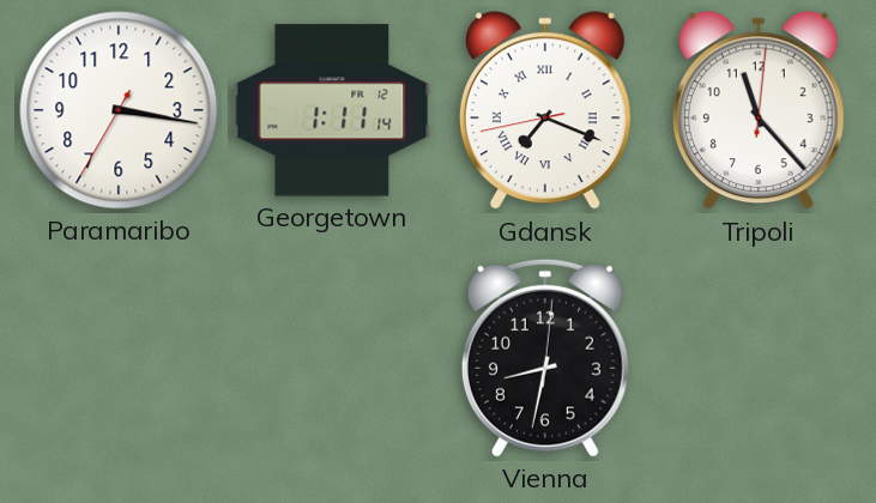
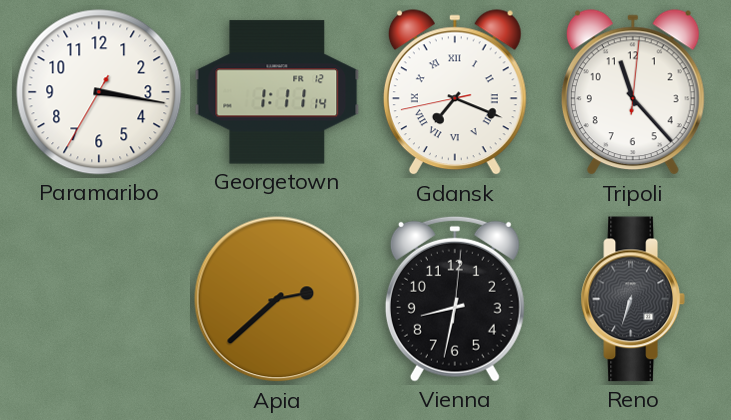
Apia: none -> 2:38
Reno: none -> 6:33
